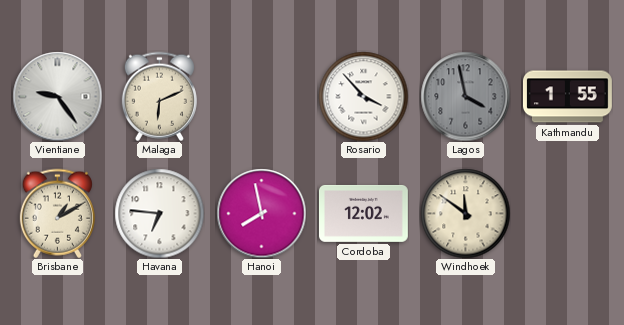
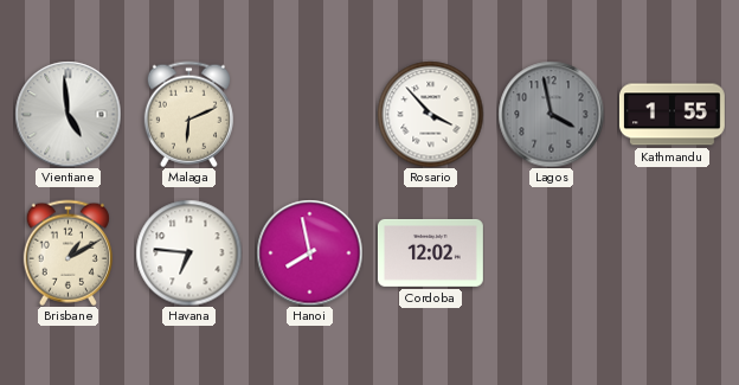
Vientiane: 9:24 -> 4:59
Windhoek: 11:51 -> none
